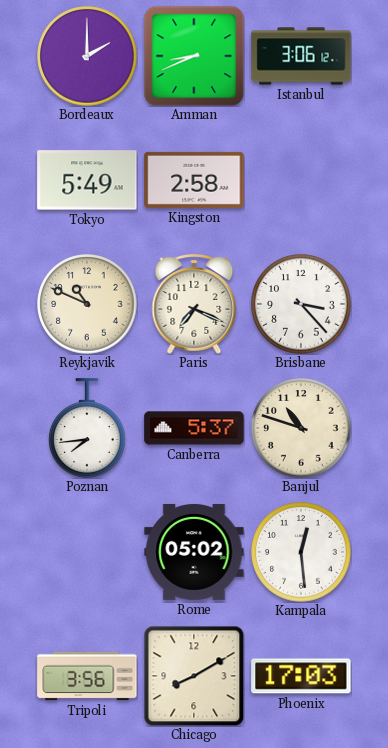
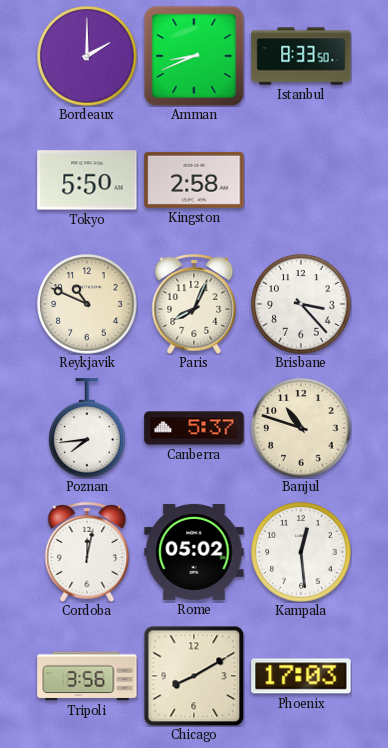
Istanbul: 3:06 -> 8:33
Tokyo: 5:49 -> 5:50
Paris: 7:19 -> 8:04
Cordoba: none -> 12:02
